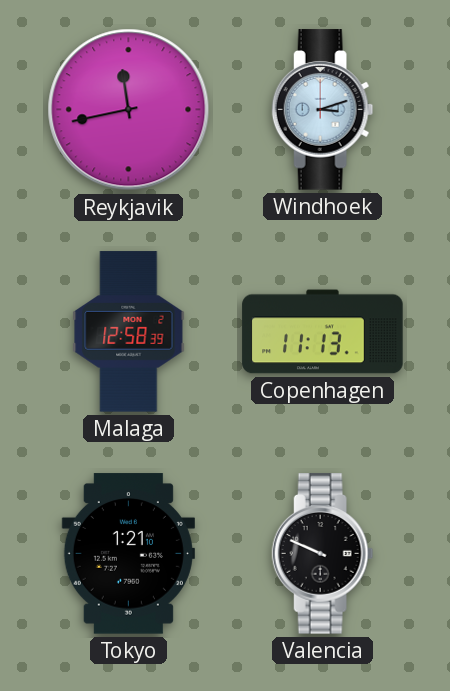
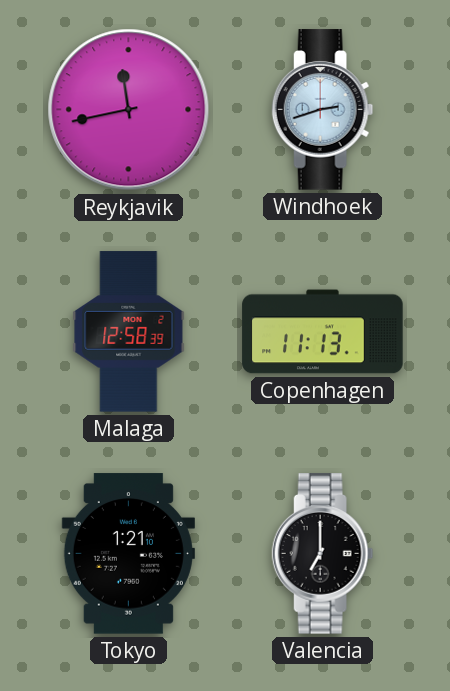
Windhoek: 3:12 -> 2:42
Valencia: 9:49 -> 7:00
